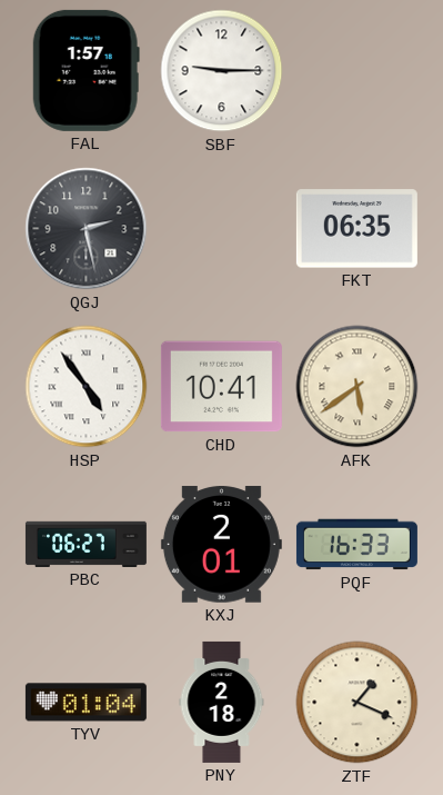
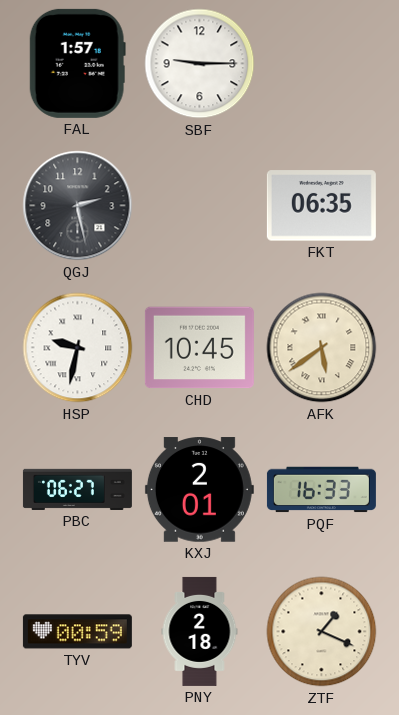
HSP: 4:54 -> 9:32
CHD: 10:41 -> 10:45
TYV: 01:04 -> 00:59
